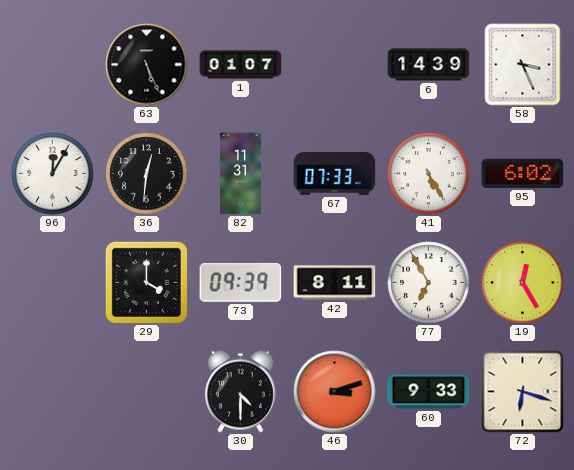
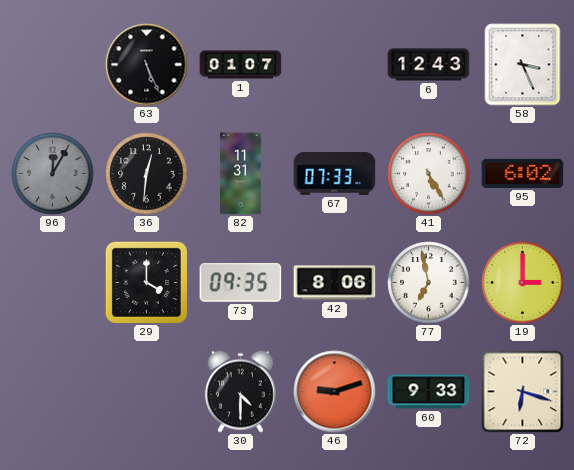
6: 14:39 -> 12:43
96 dial: white -> grey
73: 09:39 -> 09:35
42: 8:11 -> 8:06
77: 6:55 -> 6:58
19: 12:25 -> 3:00
46: 3:12 -> 9:12
